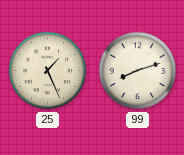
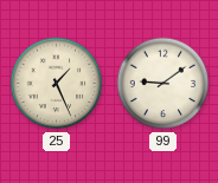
99: 8:12 -> 9:09
